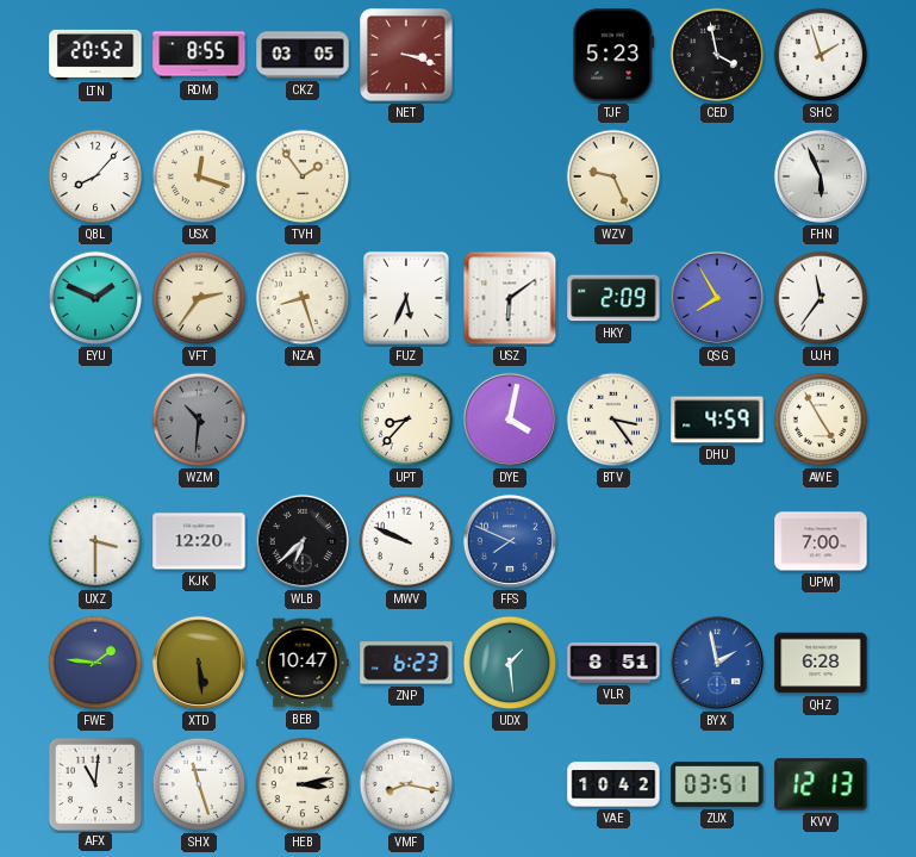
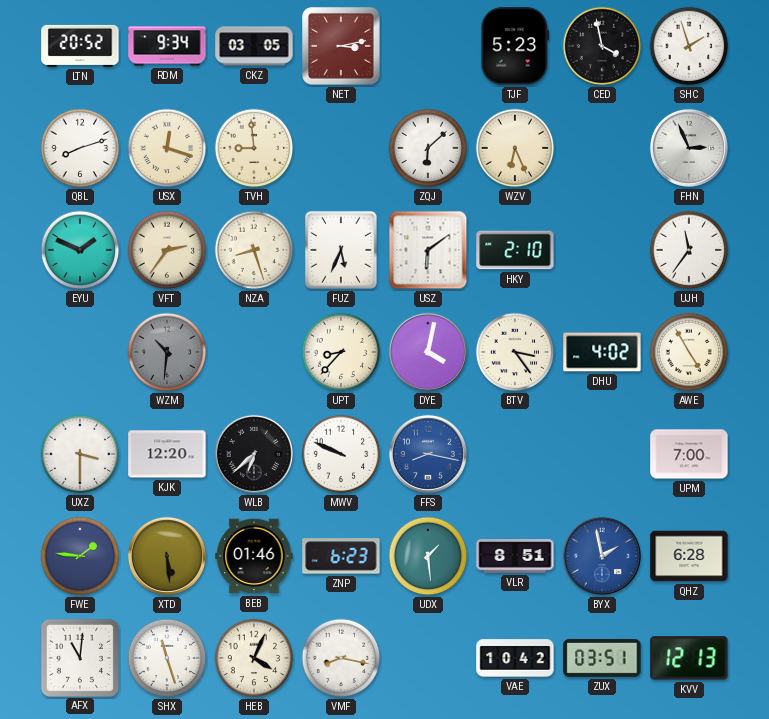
RDM: 8:55 -> 9:34
NET: 3:18 -> 3:13
QBL: 8:07 -> 8:12
TVH: 1:54 -> 8:59
ZQJ: none -> 6:08
WZV: 9:26 -> 6:26
FHN: 5:56 -> 2:56
HKY: 2:09 -> 2:10
QSG: 7:55 -> none
DHU: 4:59 -> 4:02
FFS: 7:49 -> 8:17
BEB: 10:47 -> 01:46
HEB: 3:13 -> 4:04
